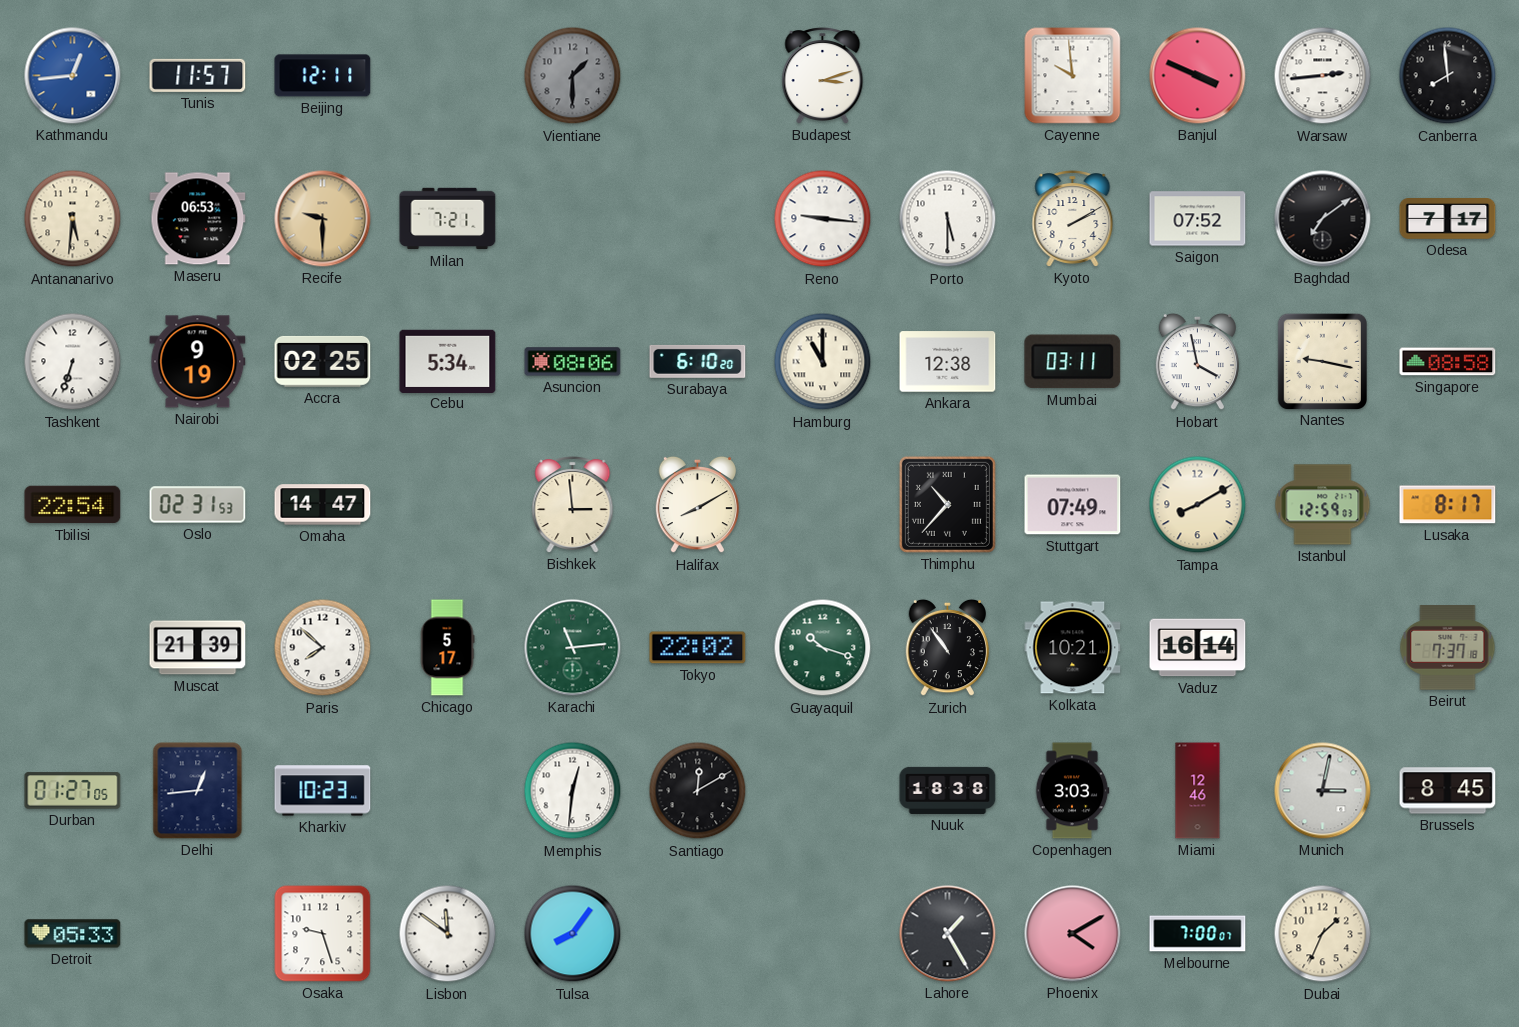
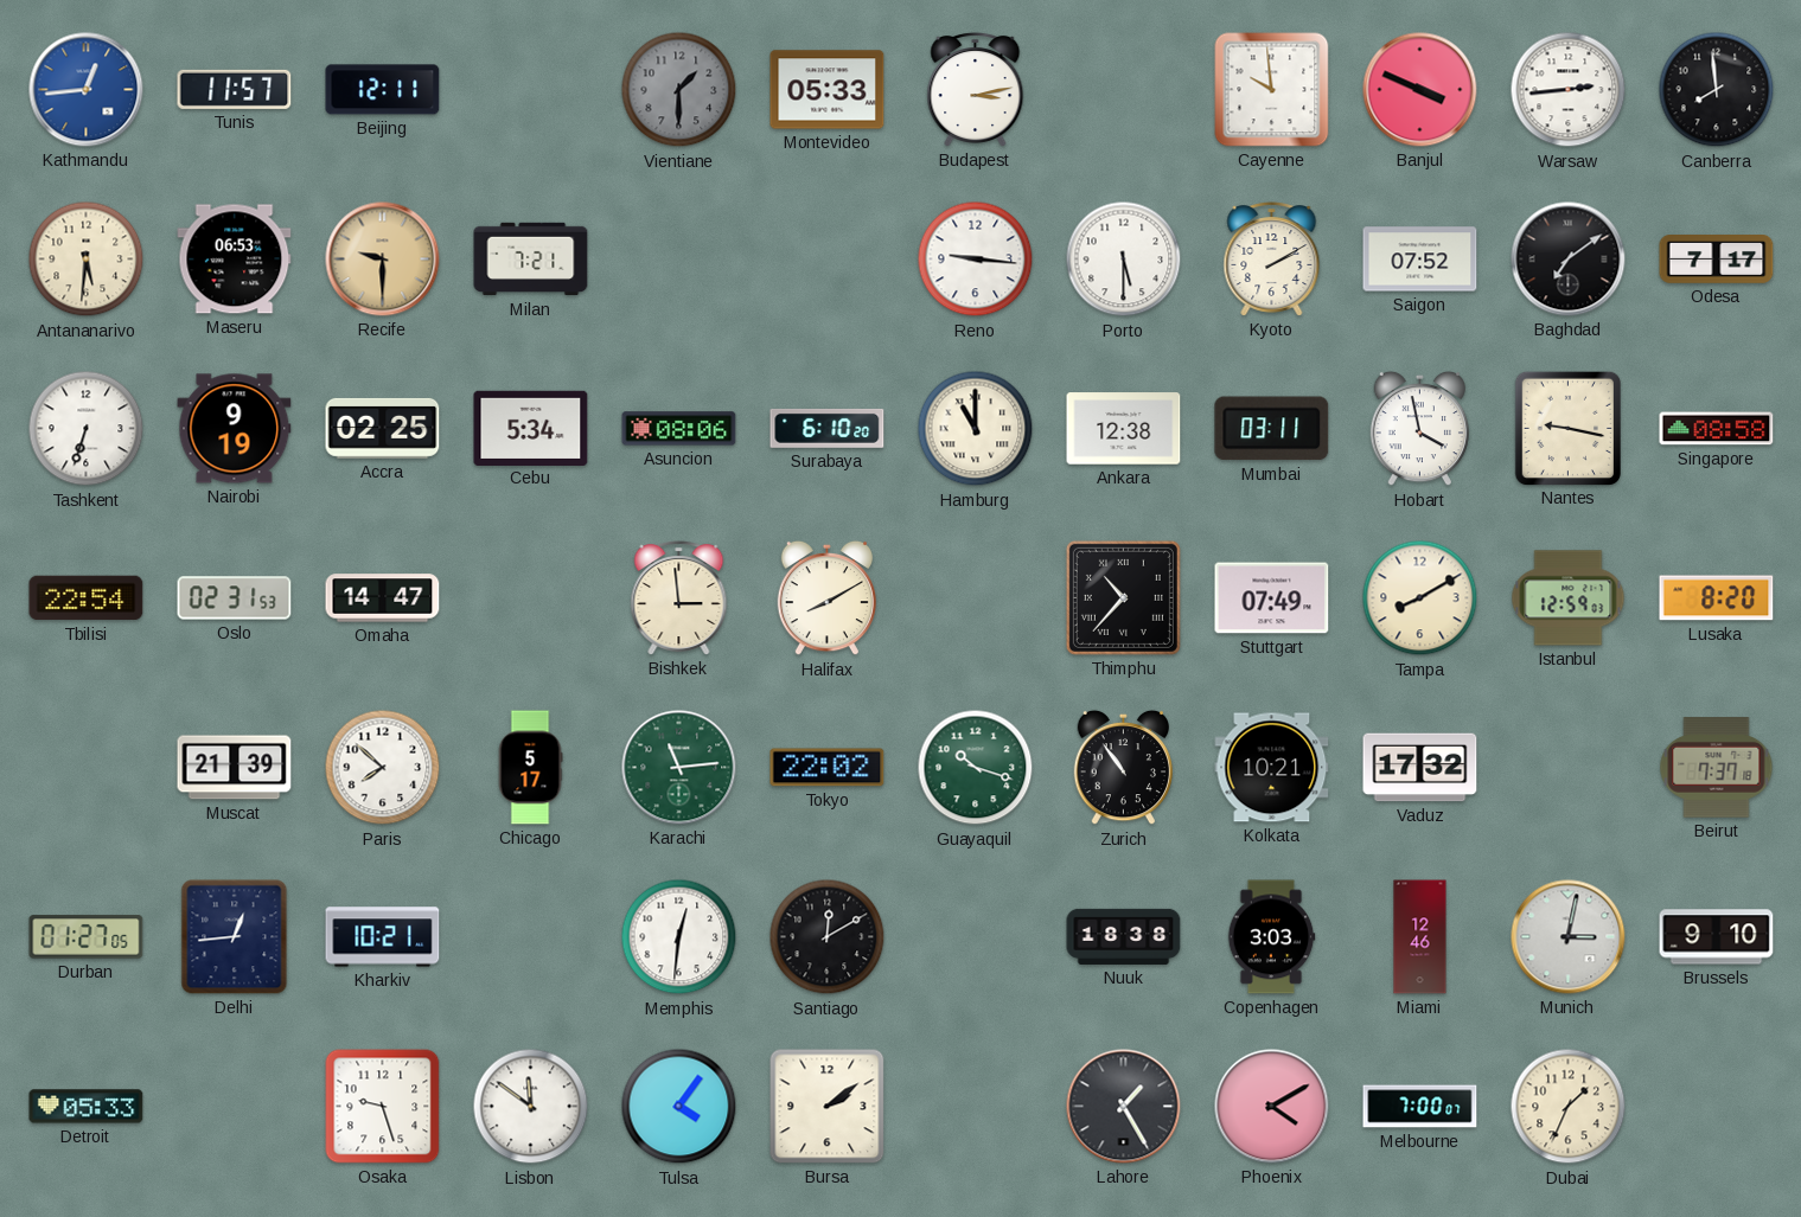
Montevideo: none -> 05:33
Budapest: 3:12 -> 3:13
Lusaka: 8:17 -> 8:20
Vaduz: 16:14 -> 17:32
Kharkiv: 10:23 -> 10:21
Brussels: 8:45 -> 9:10
Tulsa: 8:06 -> 4:06
Bursa: none -> 2:09
